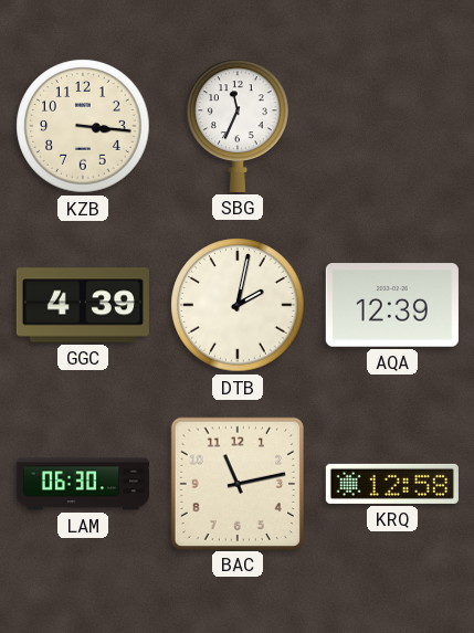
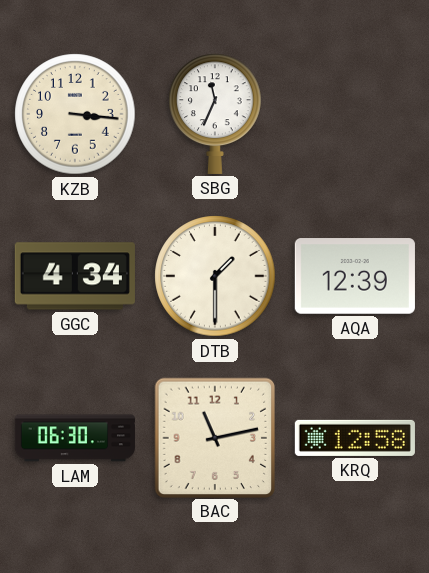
GGC: 4:39 -> 4:34
DTB: 2:02 -> 1:30
